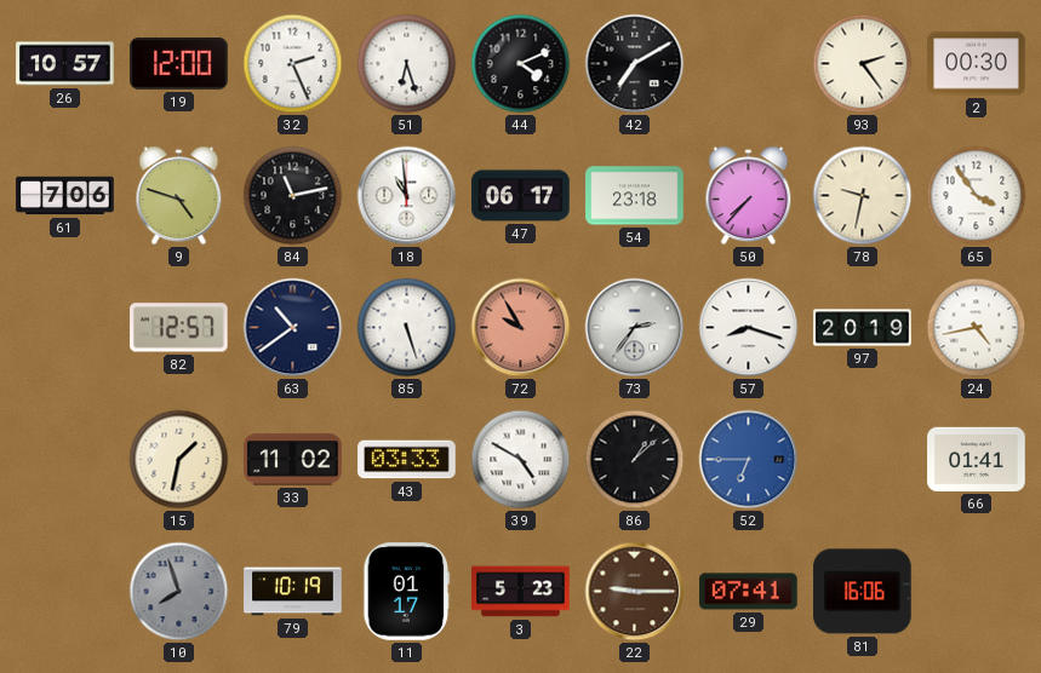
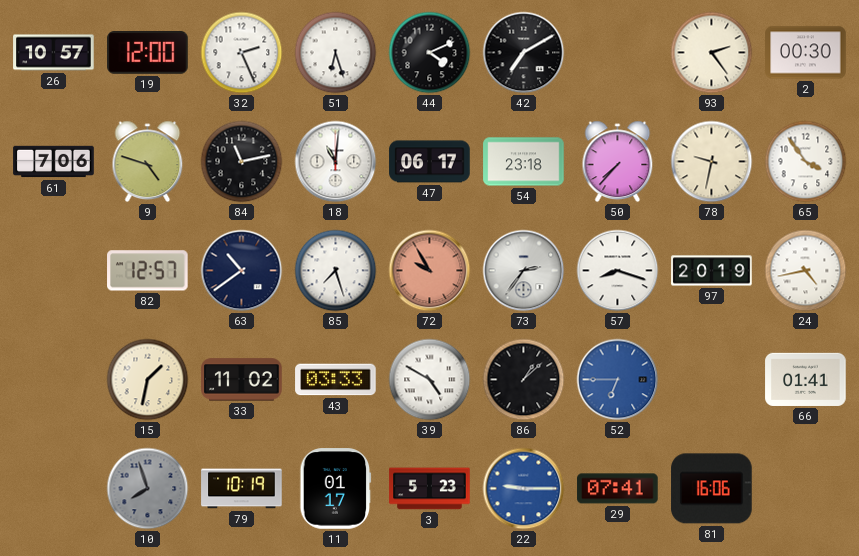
18: 10:59 -> 11:01
85: 5:27 -> 7:27
22 dial: brown -> blue
